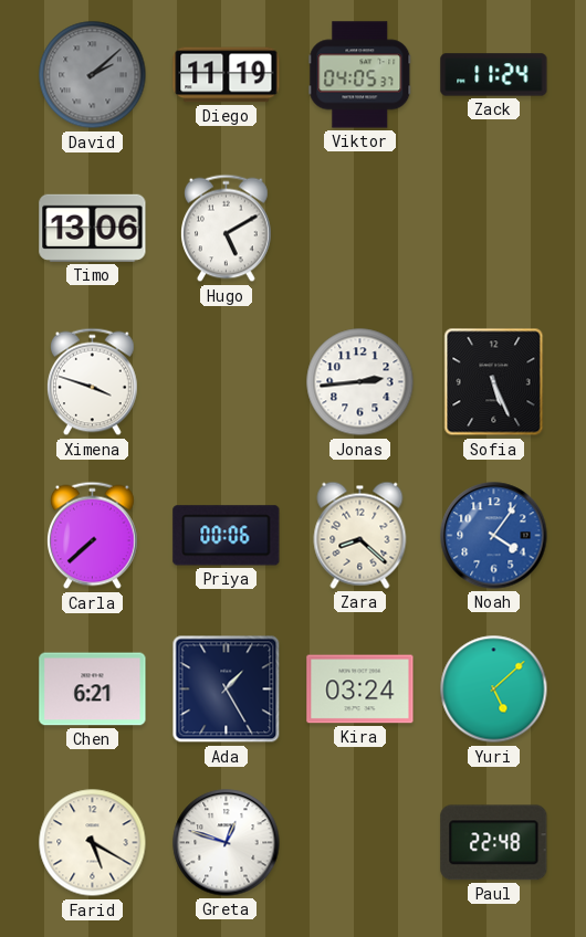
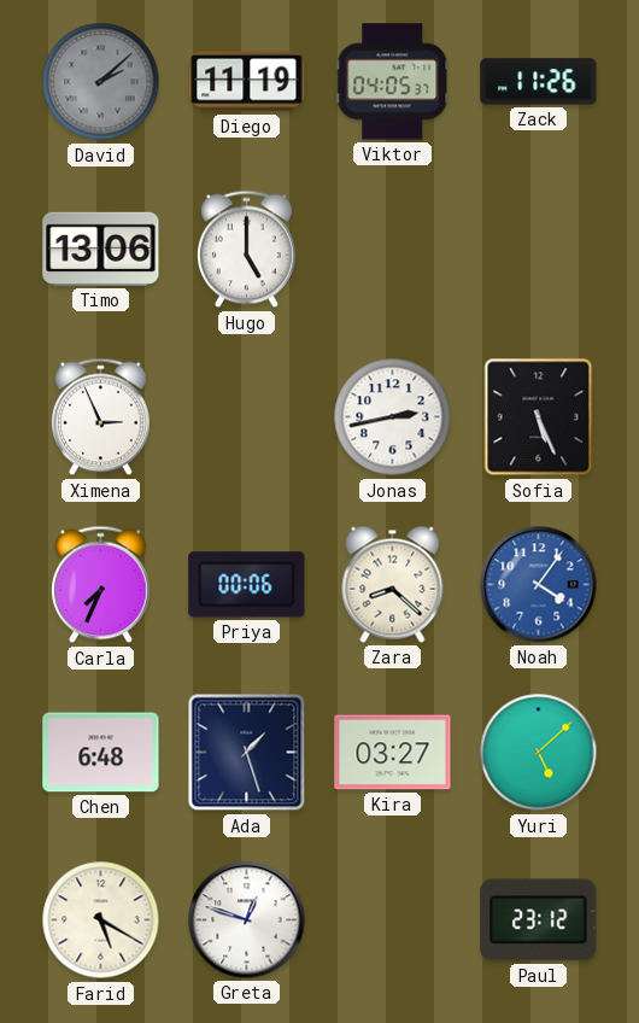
Zack: 11:24 -> 11:26
Hugo: 5:10 -> 5:00
Ximena: 3:48 -> 2:56
Jonas: 2:44 -> 2:43
Carla: 7:38 -> 7:34
Chen: 6:21 -> 6:48
Ada: 1:25 -> 1:27
Kira: 03:24 -> 03:27
Paul: 22:48 -> 23:12
